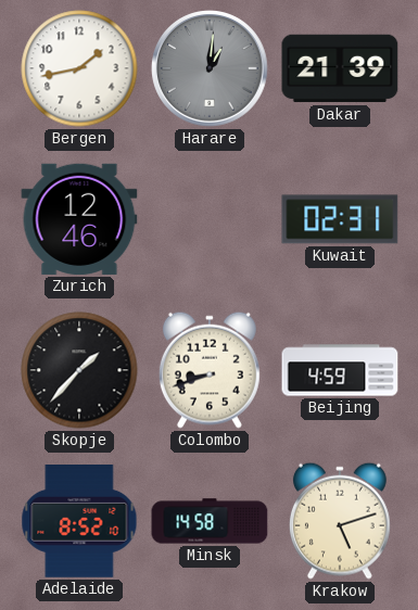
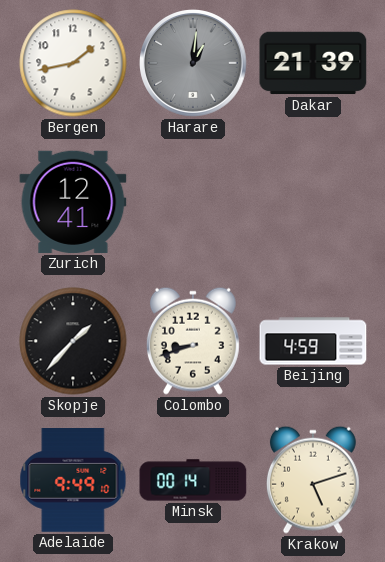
Zurich: 12:46 -> 12:41
Kuwait: 02:31 -> none
Adelaide: 8:52 -> 9:49
Minsk: 14:58 -> 00:14
